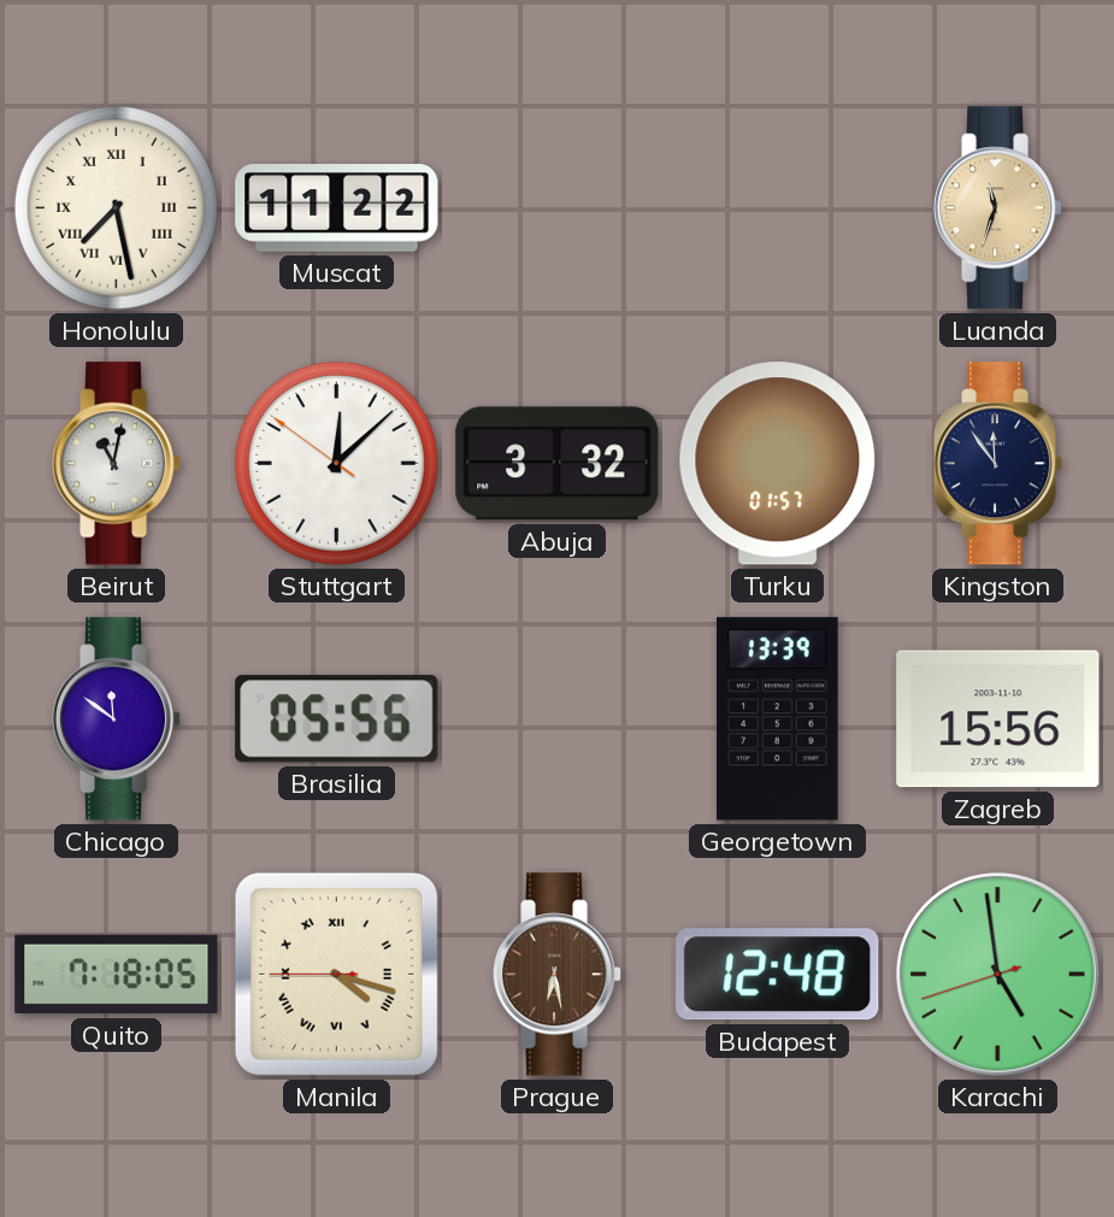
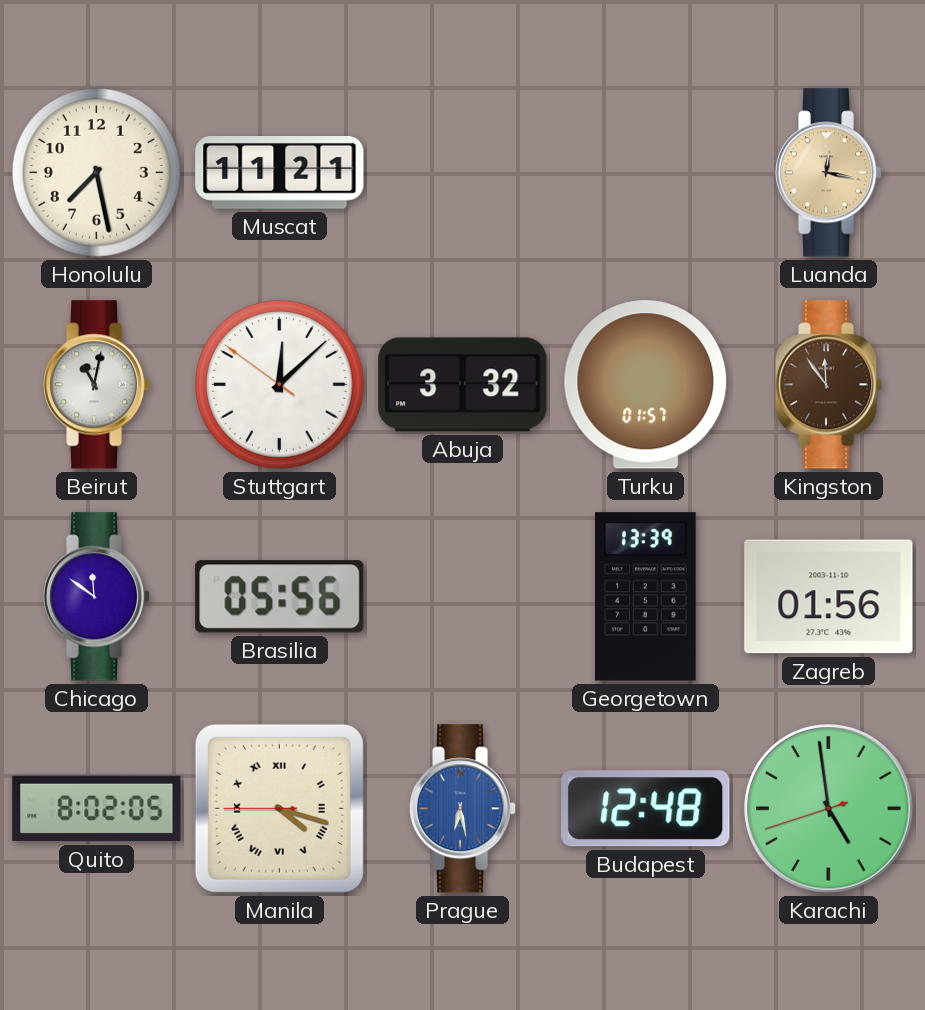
Honolulu numerals: Roman -> Arabic
Muscat: 11:22 -> 11:21
Luanda: 11:33 -> 12:17
Kingston dial: navy -> brown
Zagreb: 15:56 -> 01:56
Quito: 7:18 -> 8:02
Prague dial: brown -> blue
